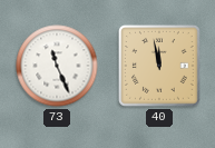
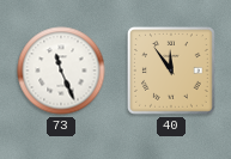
40: 11:58 -> 11:54
